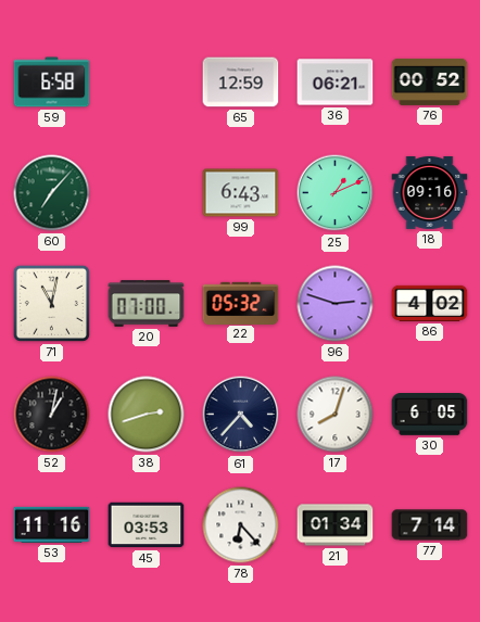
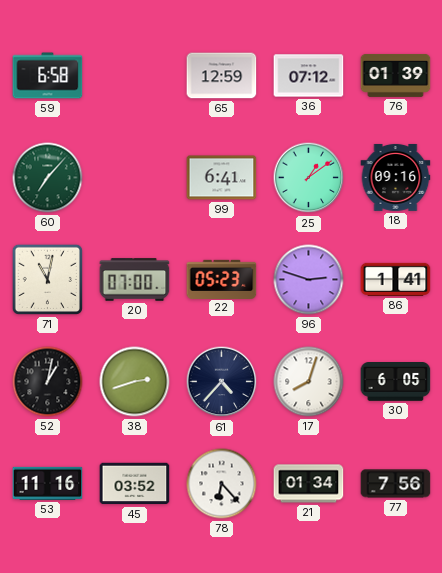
36: 06:21 -> 07:12
76: 00:52 -> 01:39
99: 6:43 -> 6:41
25: 1:11 -> 1:09
22: 05:32 -> 05:23
86: 4:02 -> 1:41
45: 03:53 -> 03:52
77: 7:14 -> 7:56
